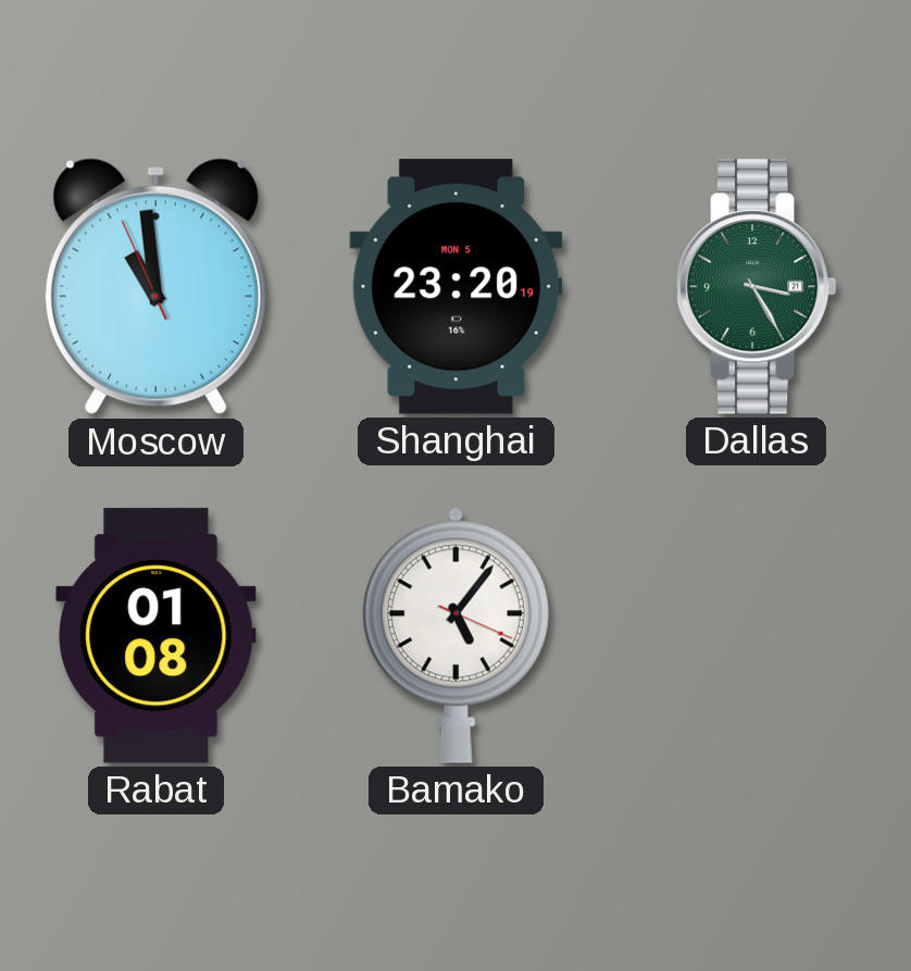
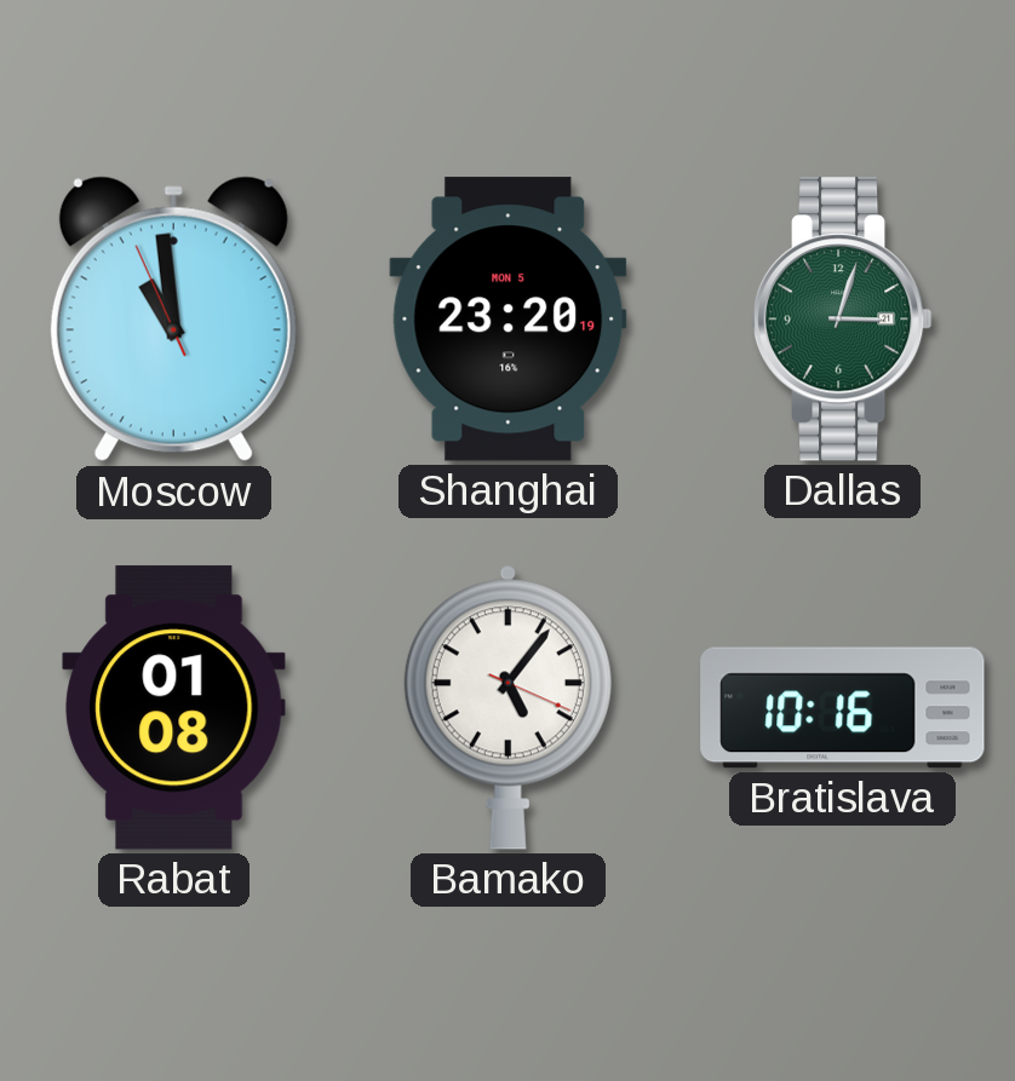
Dallas: 3:25 -> 3:03
Bratislava: none -> 10:16
